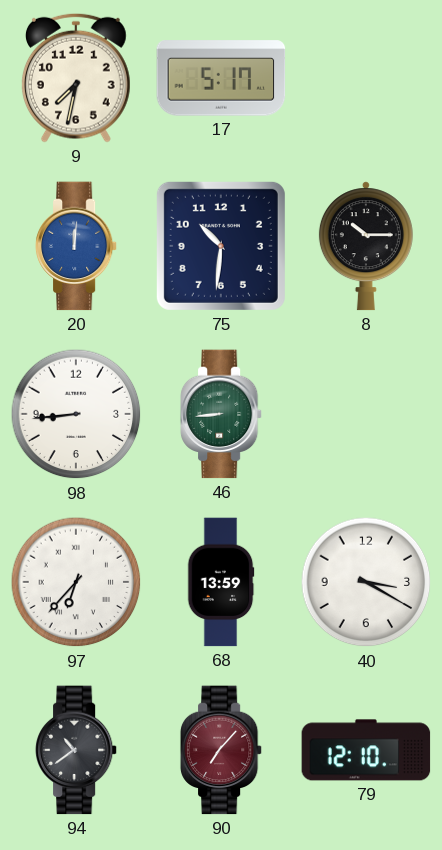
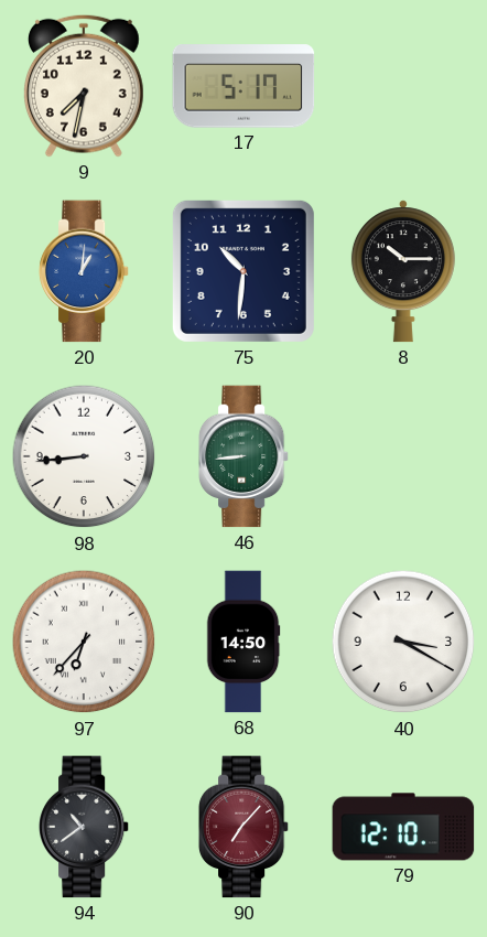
20: 12:01 -> 1:01
68: 13:59 -> 14:50
